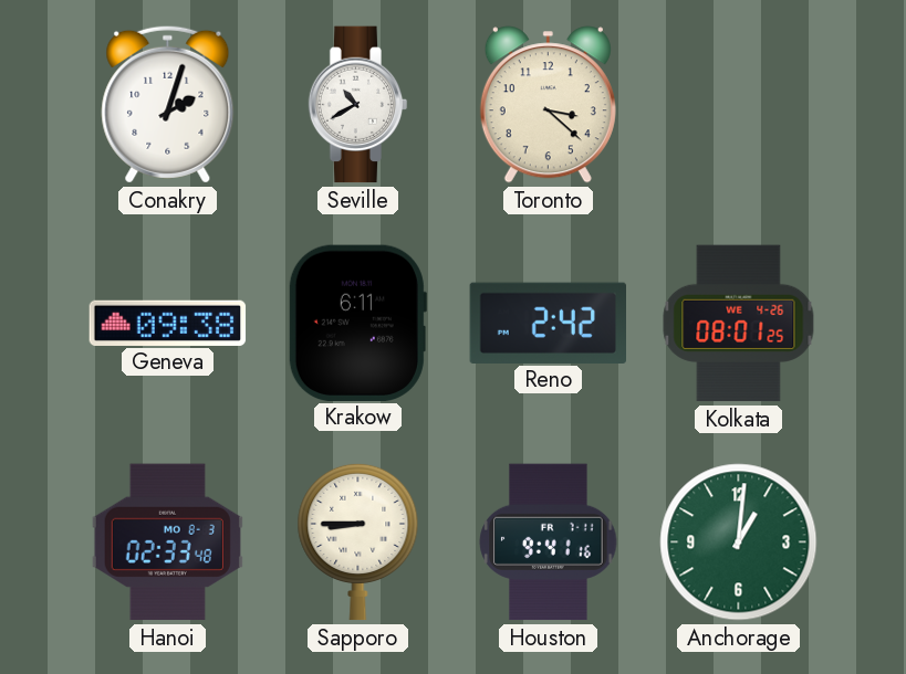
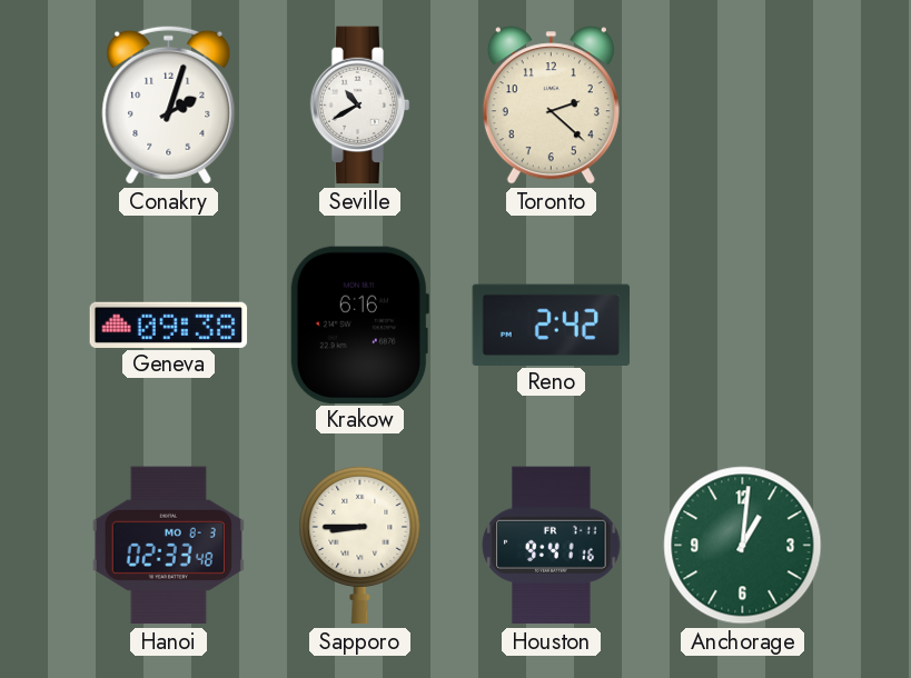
Toronto: 3:22 -> 2:22
Krakow: 6:11 -> 6:16
Kolkata: 08:01 -> none
